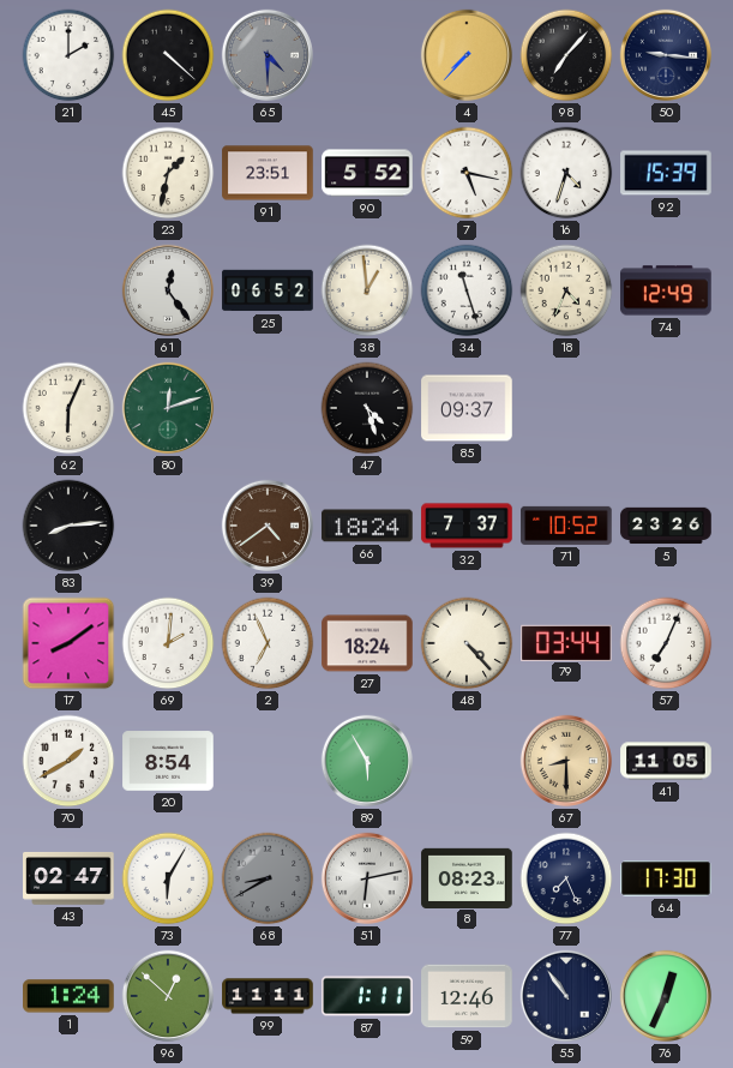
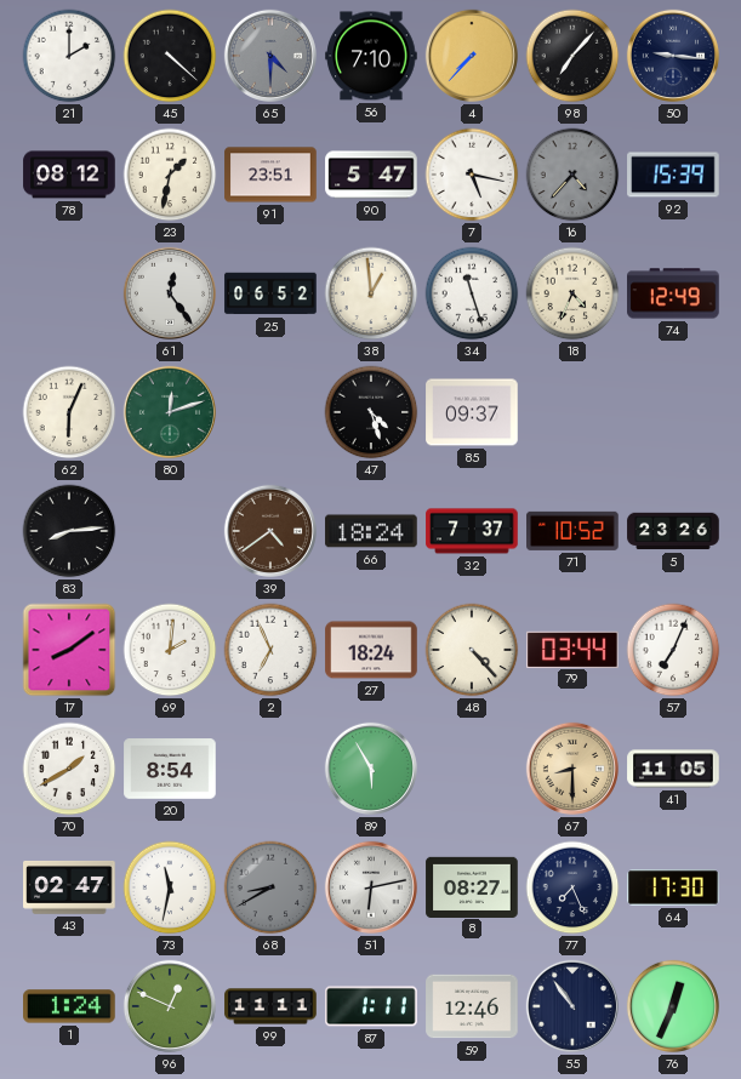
56: none -> 7:10
78: none -> 08:12
90: 5:52 -> 5:47
16: 4:33 -> 4:37
16 dial: white -> grey
73: 6:05 -> 11:32
8: 08:23 -> 08:27
96: 12:52 -> 12:49
